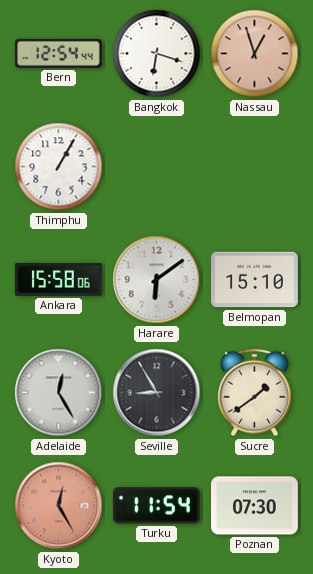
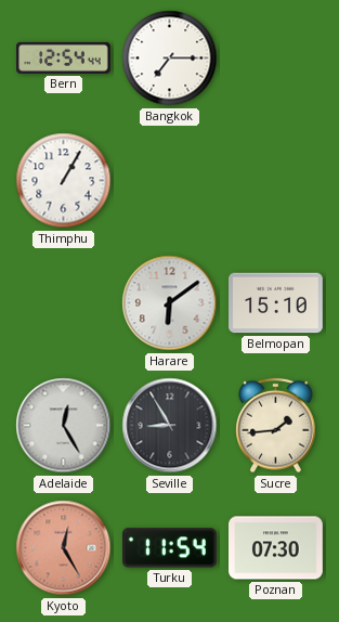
Bangkok: 6:18 -> 7:15
Nassau: 12:57 -> none
Ankara: 15:58 -> none
Sucre: 1:39 -> 1:44
